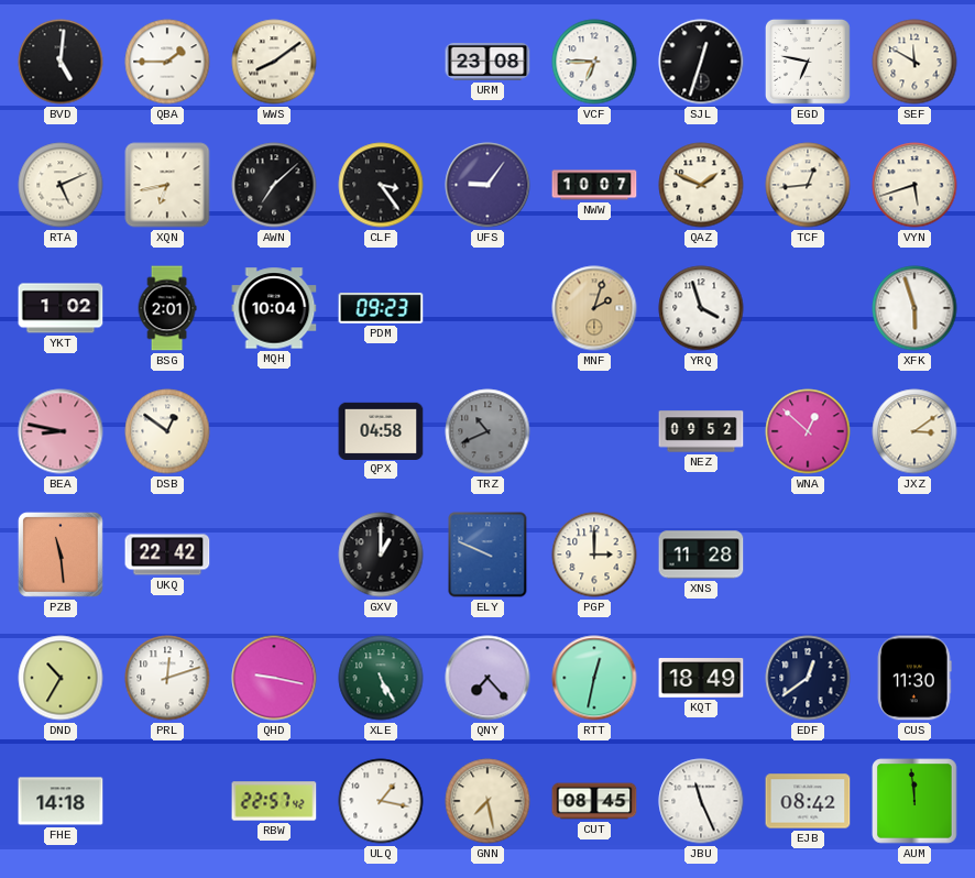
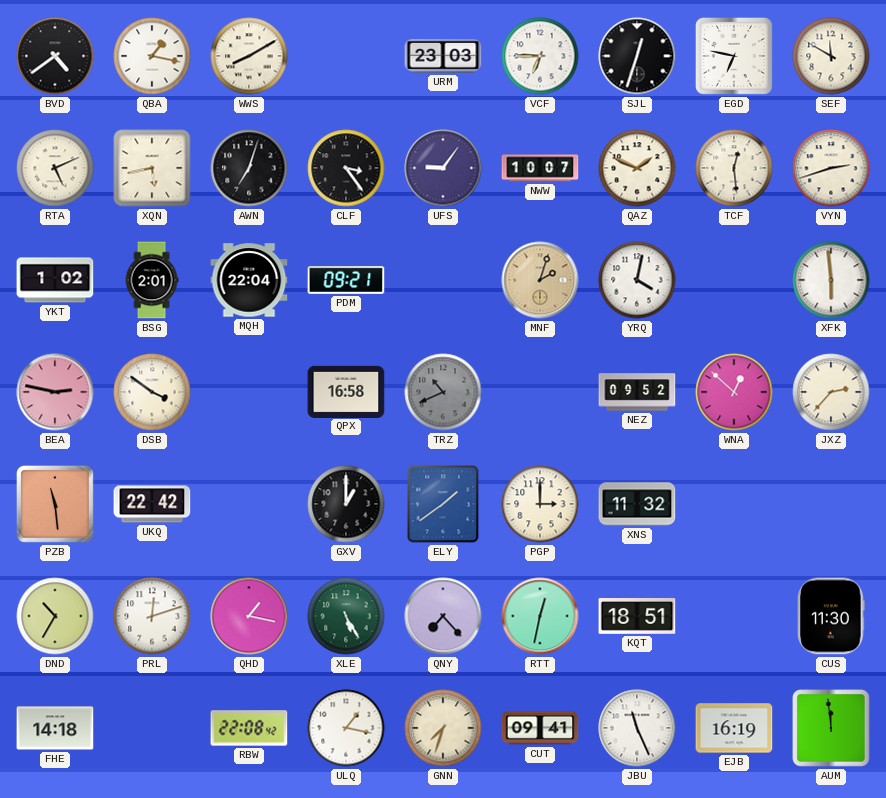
BVD: 5:01 -> 4:39
QBA: 1:45 -> 1:17
WWS: 8:09 -> 8:10
URM: 23:08 -> 23:03
XQN: 6:43 -> 5:43
AWN: 7:08 -> 7:03
TCF: 12:44 -> 12:29
VYN: 5:42 -> 2:42
MQH: 10:04 -> 22:04
PDM: 09:23 -> 09:21
YRQ: 3:57 -> 4:02
XFK: 5:57 -> 5:59
BEA: 8:47 -> 2:47
DSB: 12:51 -> 3:51
QPX: 04:58 -> 16:58
JXZ: 3:09 -> 2:37
ELY: 9:49 -> 1:39
XNS: 11:28 -> 11:32
QHD: 9:17 -> 1:17
KQT: 18:49 -> 18:51
EDF: 12:39 -> none
RBW: 22:57 -> 22:08
GNN: 7:28 -> 7:33
CUT: 08:45 -> 09:41
EJB: 08:42 -> 16:19
